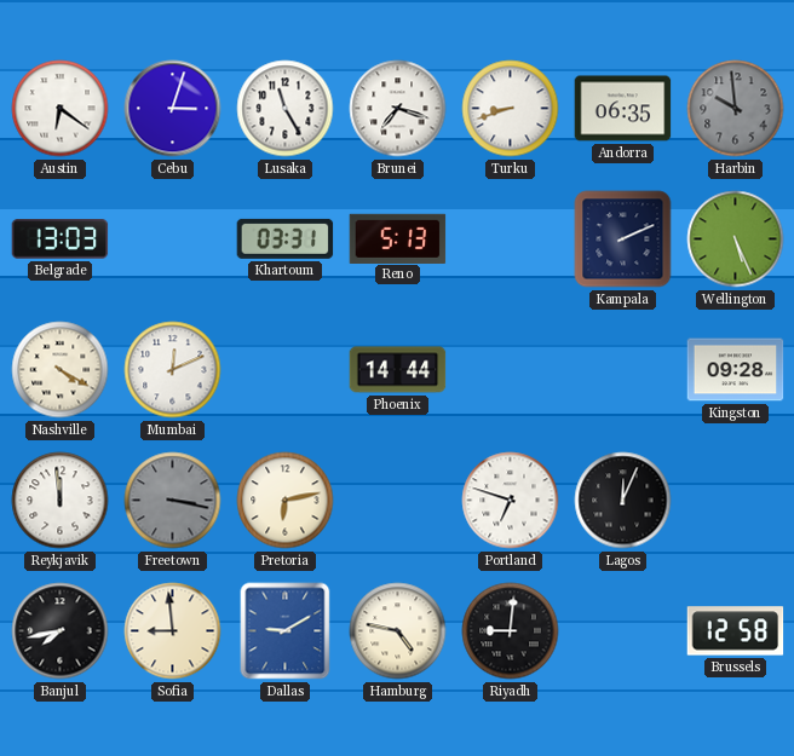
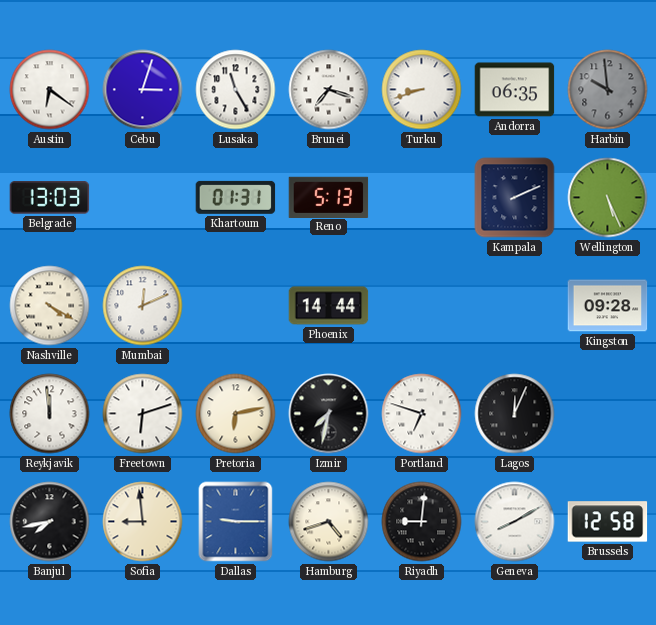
Khartoum: 03:31 -> 01:31
Freetown: 3:17 -> 6:12
Freetown dial: grey -> white
Izmir: none -> 7:32
Dallas: 9:10 -> 9:15
Hamburg: 4:47 -> 4:42
Geneva: none -> 8:10
